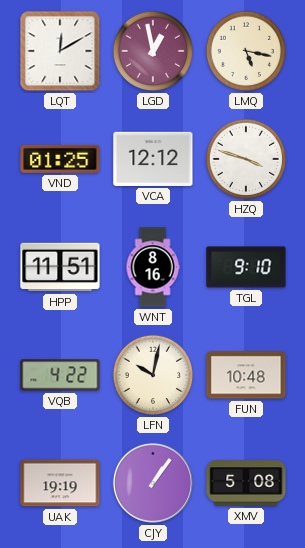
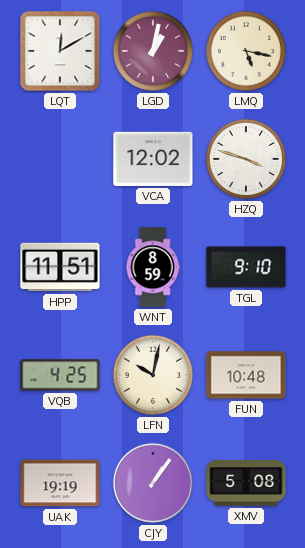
LGD: 12:58 -> 1:02
VND: 01:25 -> none
VCA: 12:12 -> 12:02
WNT: 8:16 -> 8:59
VQB: 4:22 -> 4:25
